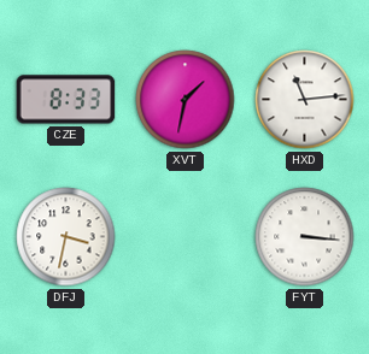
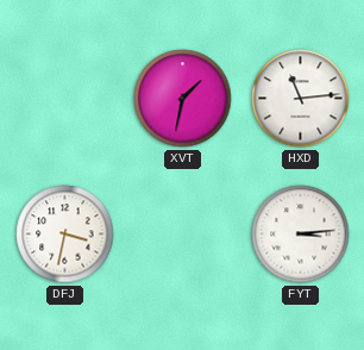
CZE: 8:33 -> none
FYT: 3:16 -> 3:14
